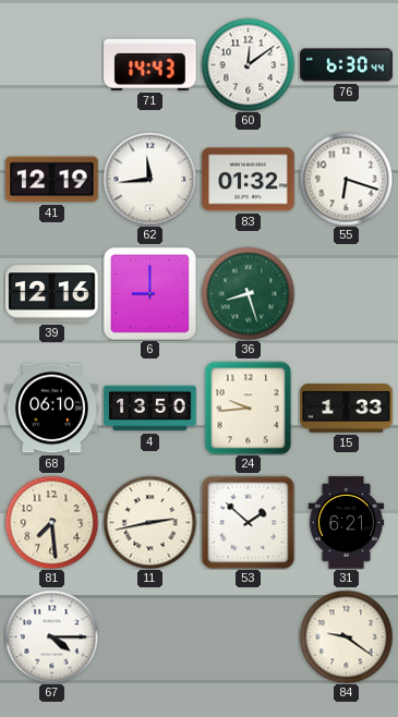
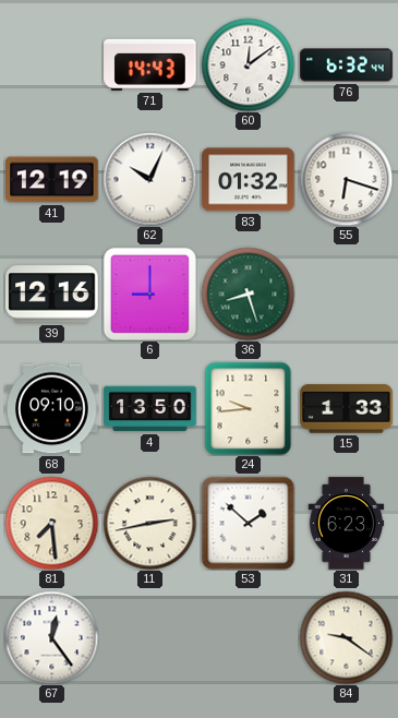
76: 6:30 -> 6:32
62: 11:44 -> 10:04
68: 06:10 -> 09:10
31: 6:21 -> 6:23
67: 4:15 -> 12:24
